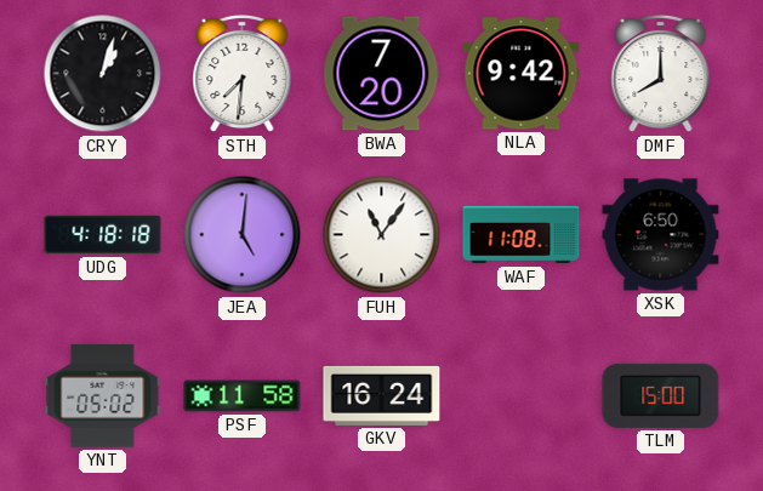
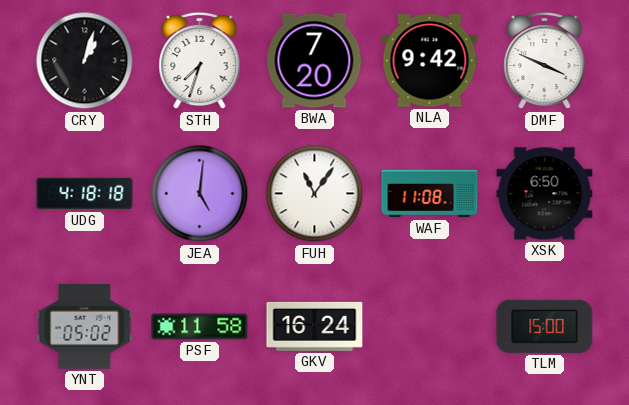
STH: 7:31 -> 7:33
DMF: 8:00 -> 3:49
